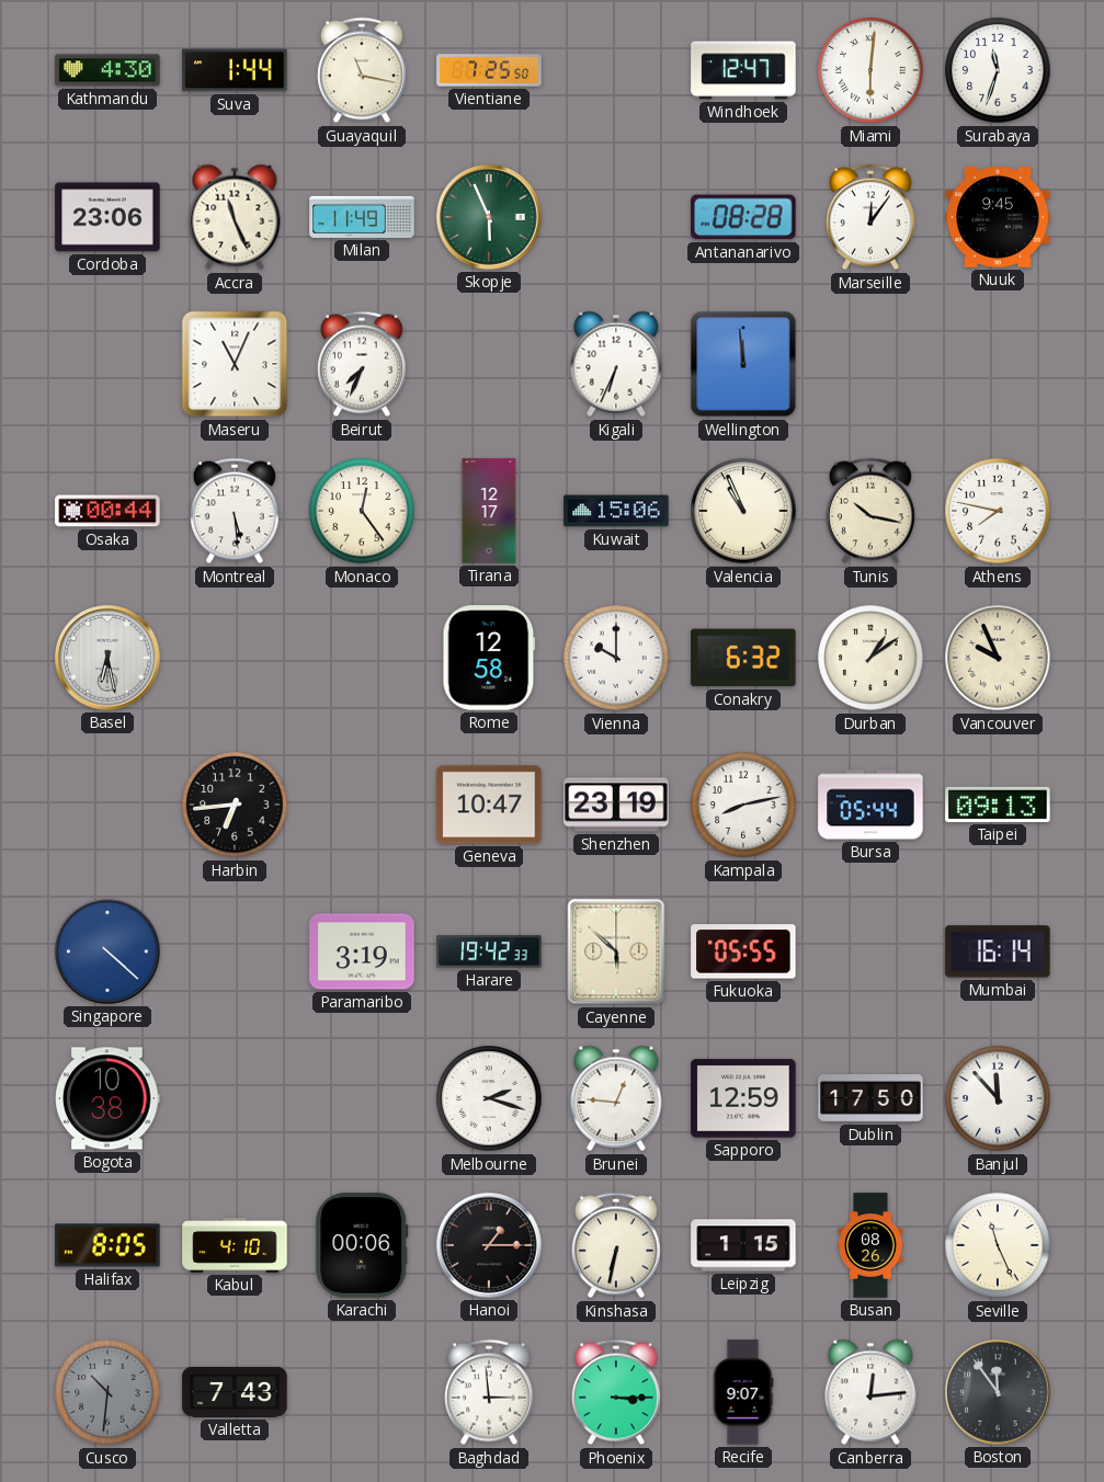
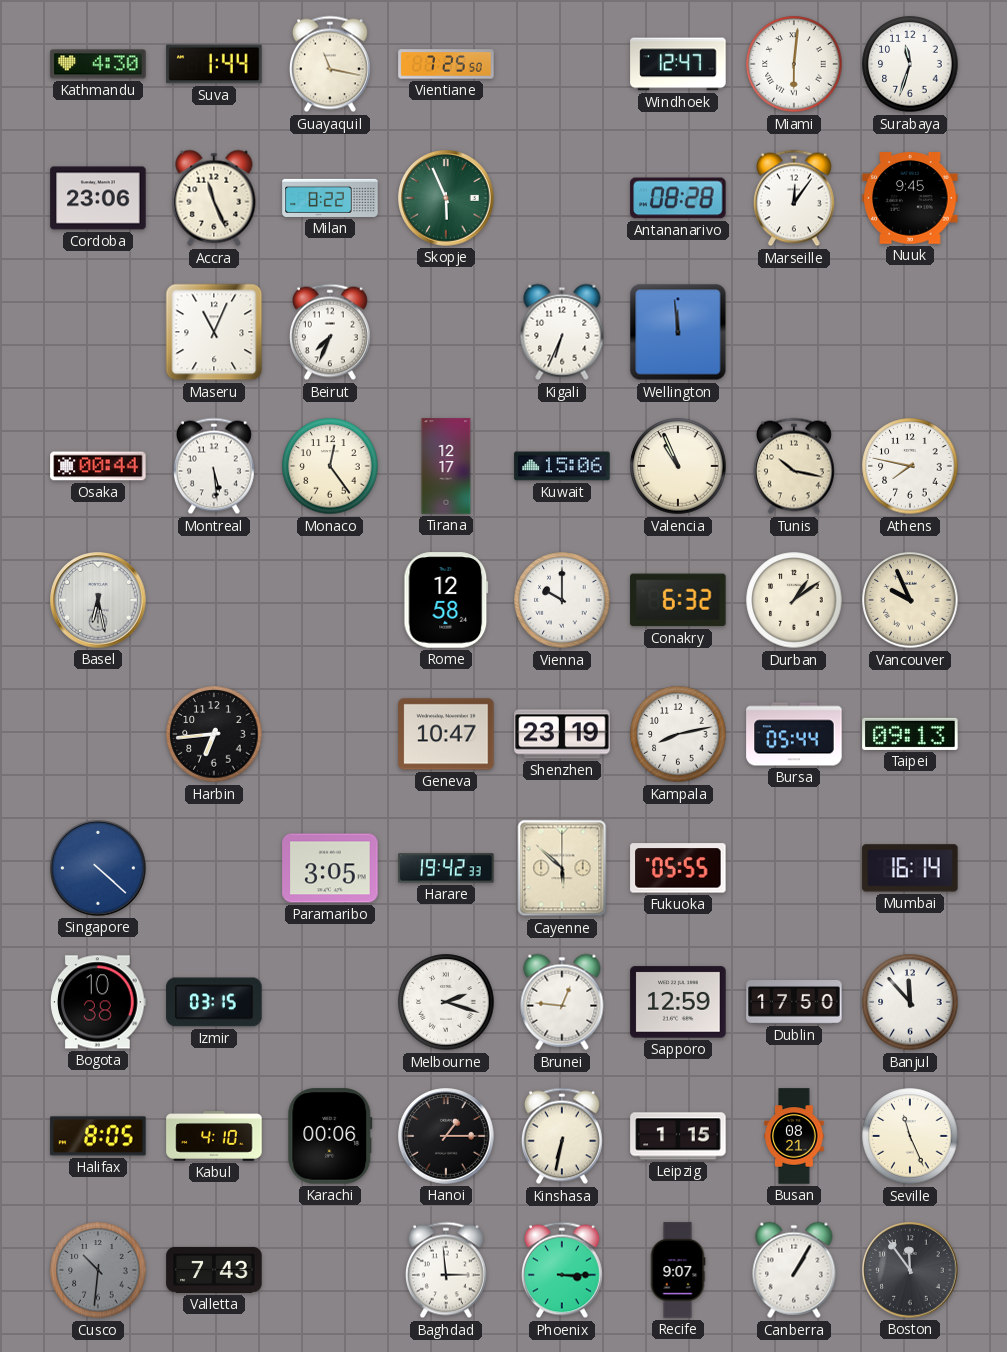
Milan: 11:49 -> 8:22
Paramaribo: 3:19 -> 3:05
Izmir: none -> 03:15
Busan: 08:26 -> 08:21
Canberra: 12:14 -> 1:05
